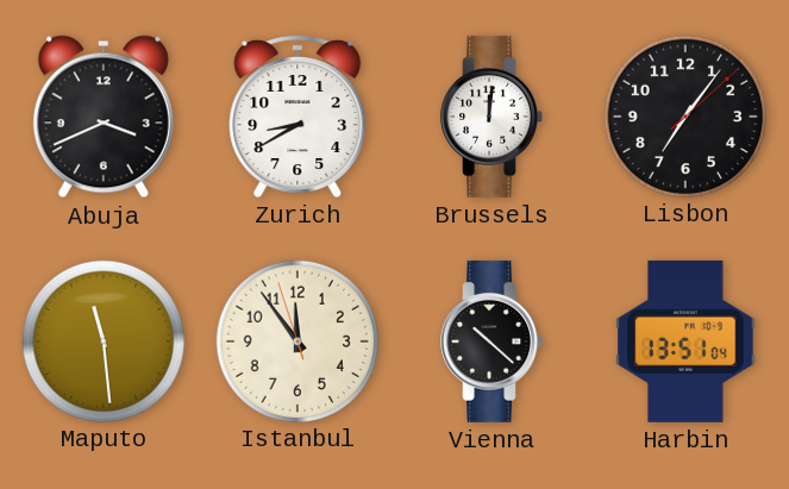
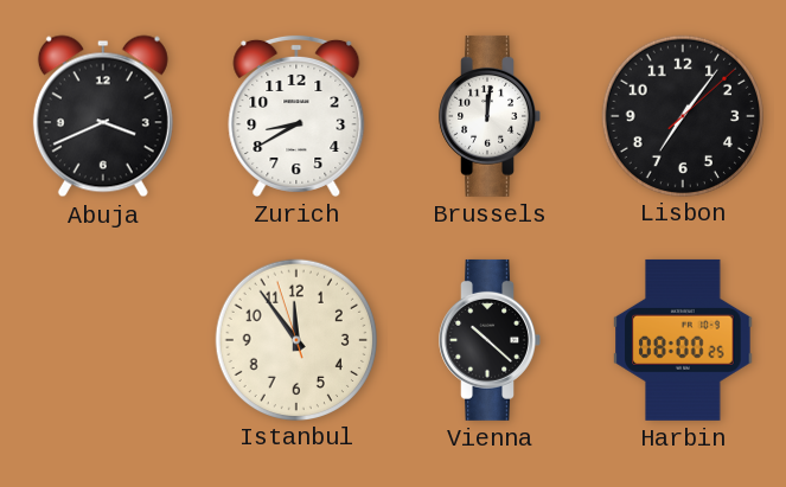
Maputo: 11:29 -> none
Harbin: 13:51 -> 08:00
